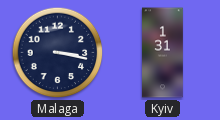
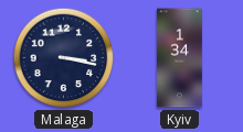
Kyiv: 1:31 -> 1:34
